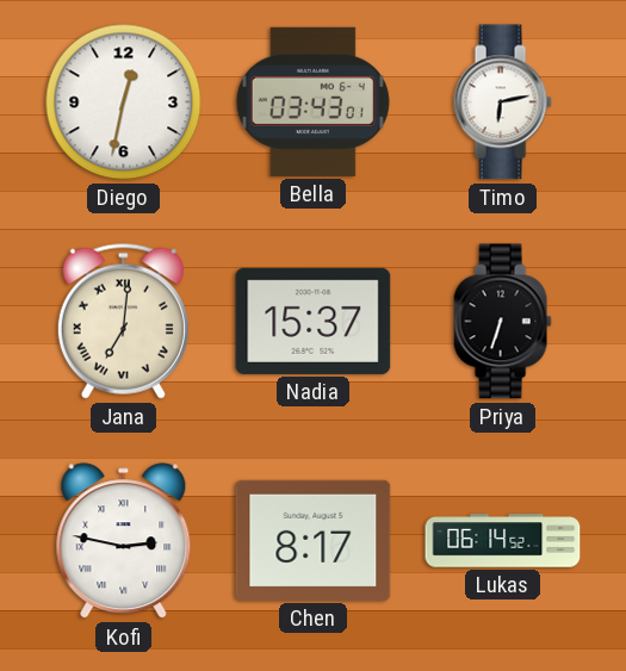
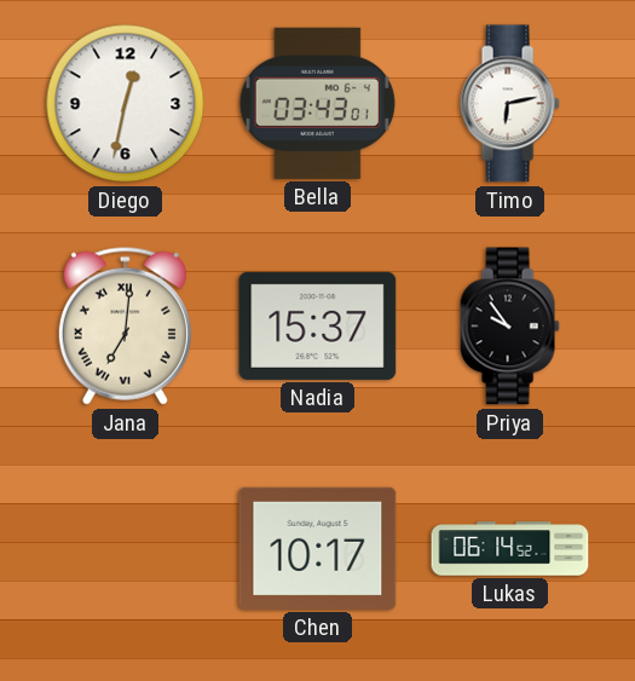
Priya: 6:33 -> 9:54
Kofi: 2:47 -> none
Chen: 8:17 -> 10:17
